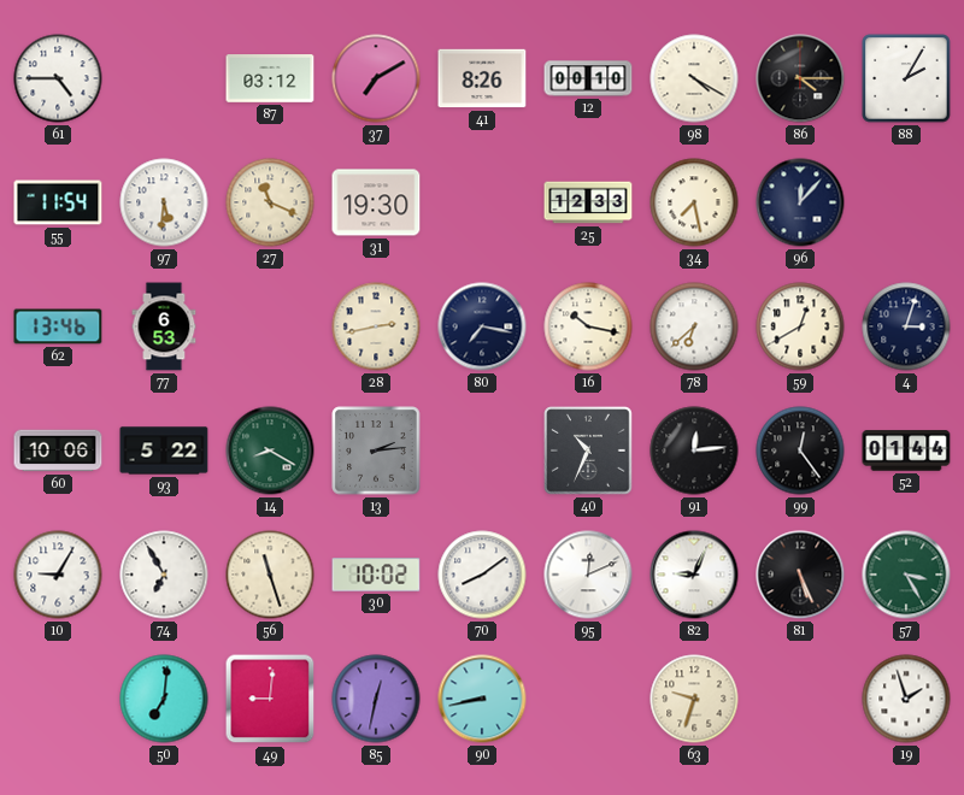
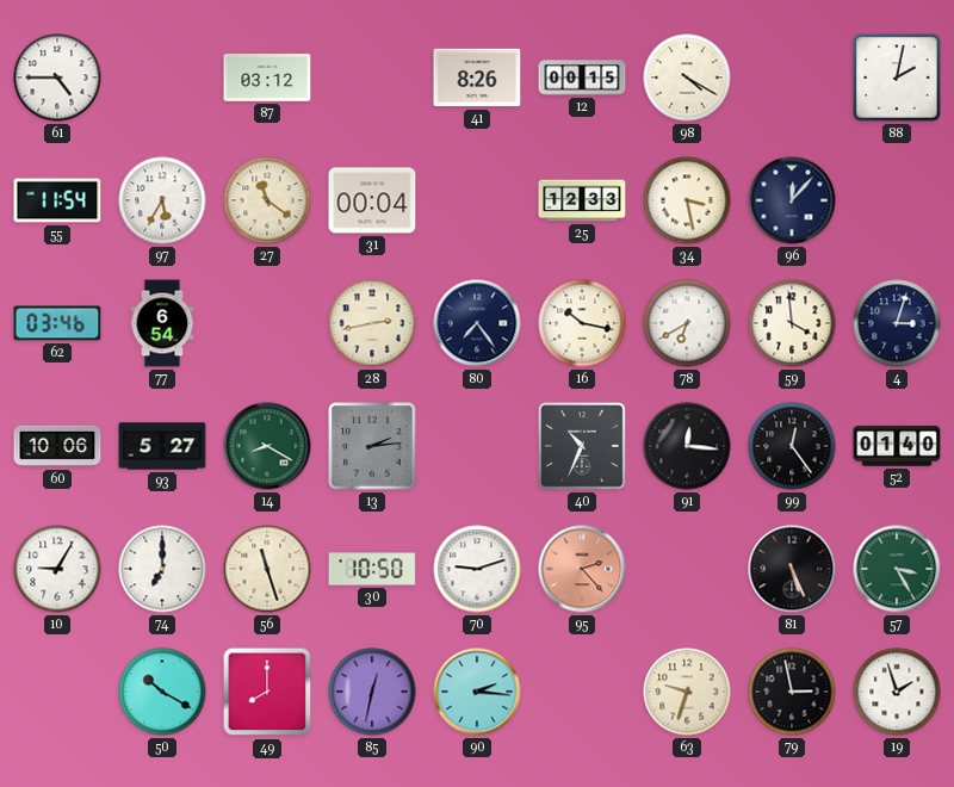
37: 7:10 -> none
12: 00:10 -> 00:15
86: 4:15 -> none
88: 2:05 -> 2:02
97: 5:31 -> 5:35
27: 11:19 -> 11:21
31: 19:30 -> 00:04
34: 7:28 -> 3:28
62: 13:46 -> 03:46
77: 6:53 -> 6:54
80: 7:17 -> 7:24
78: 6:38 -> 6:40
59: 12:40 -> 3:59
93: 5:22 -> 5:27
91: 12:14 -> 12:16
52: 01:44 -> 01:40
74: 6:55 -> 7:00
30: 10:02 -> 10:50
70: 8:09 -> 9:12
95: 12:11 -> 2:23
95 dial: white -> salmon
82: 9:04 -> none
50: 7:01 -> 10:20
49: 9:01 -> 8:00
90: 8:43 -> 2:16
79: none -> 2:58
